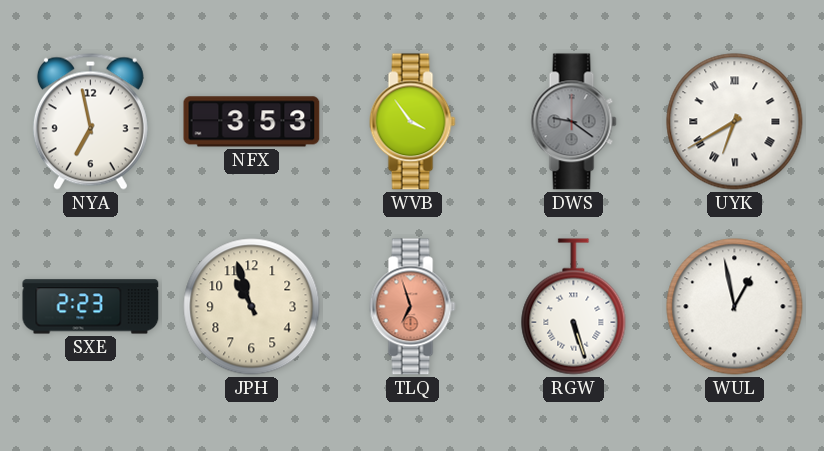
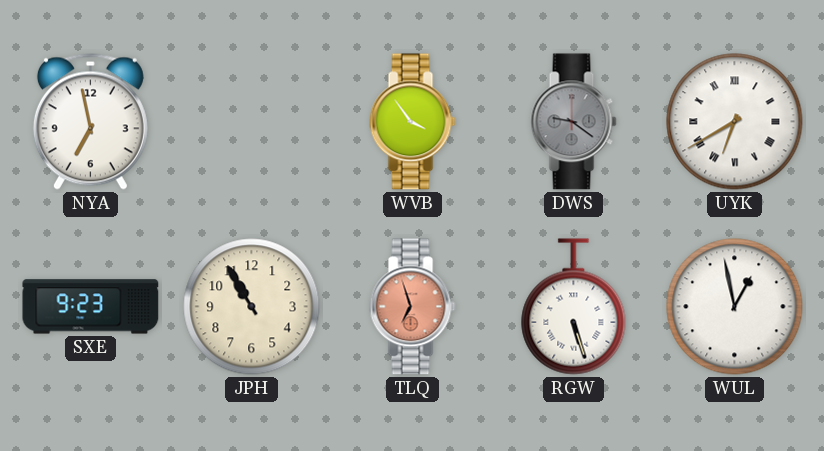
NFX: 3:53 -> none
SXE: 2:23 -> 9:23
JPH: 10:57 -> 10:55
